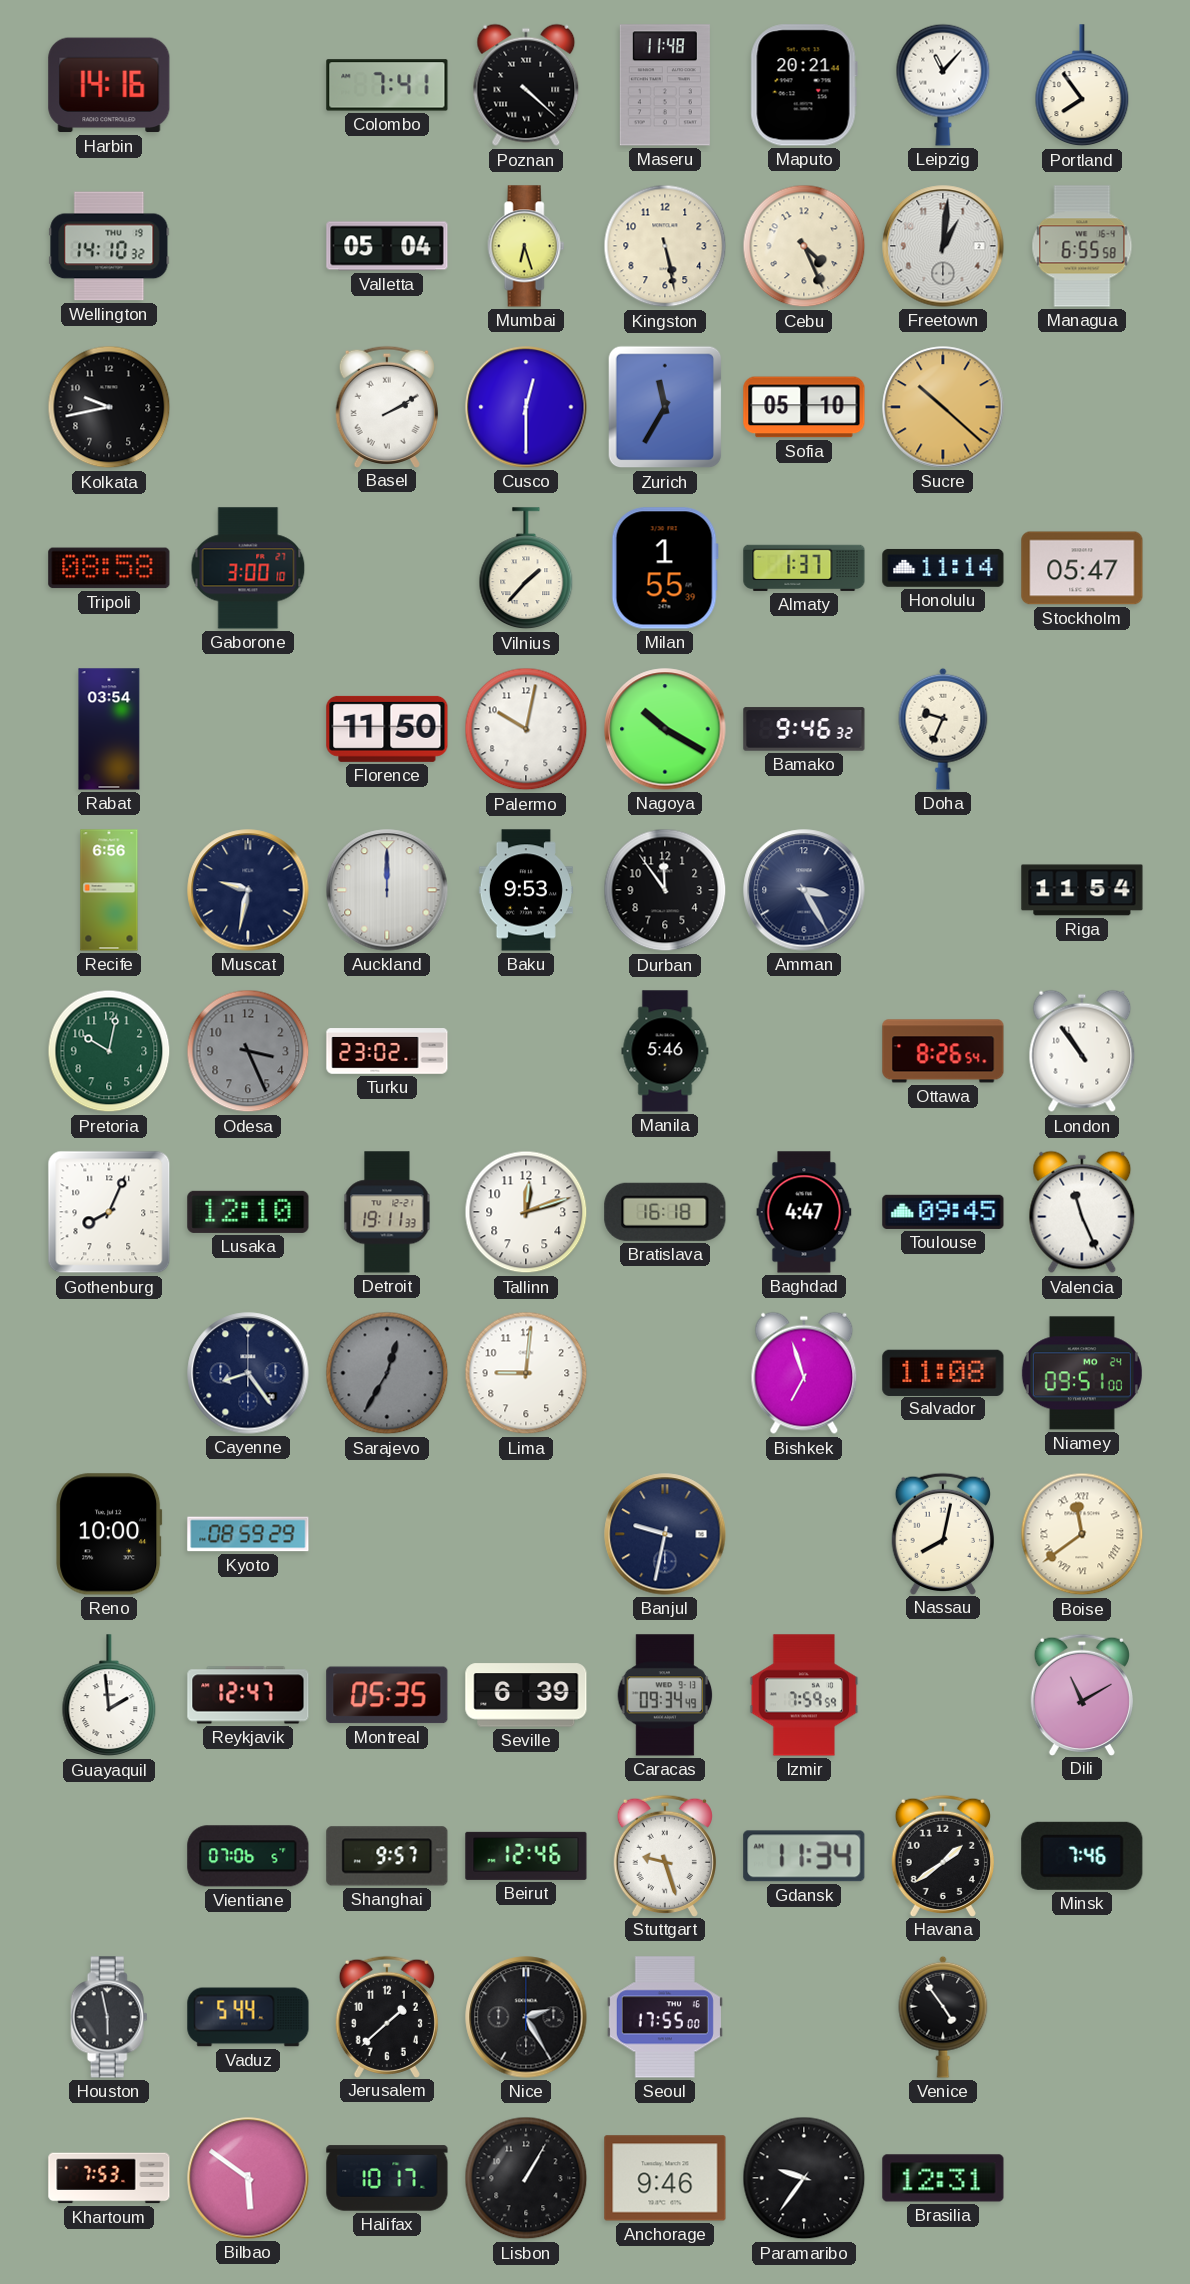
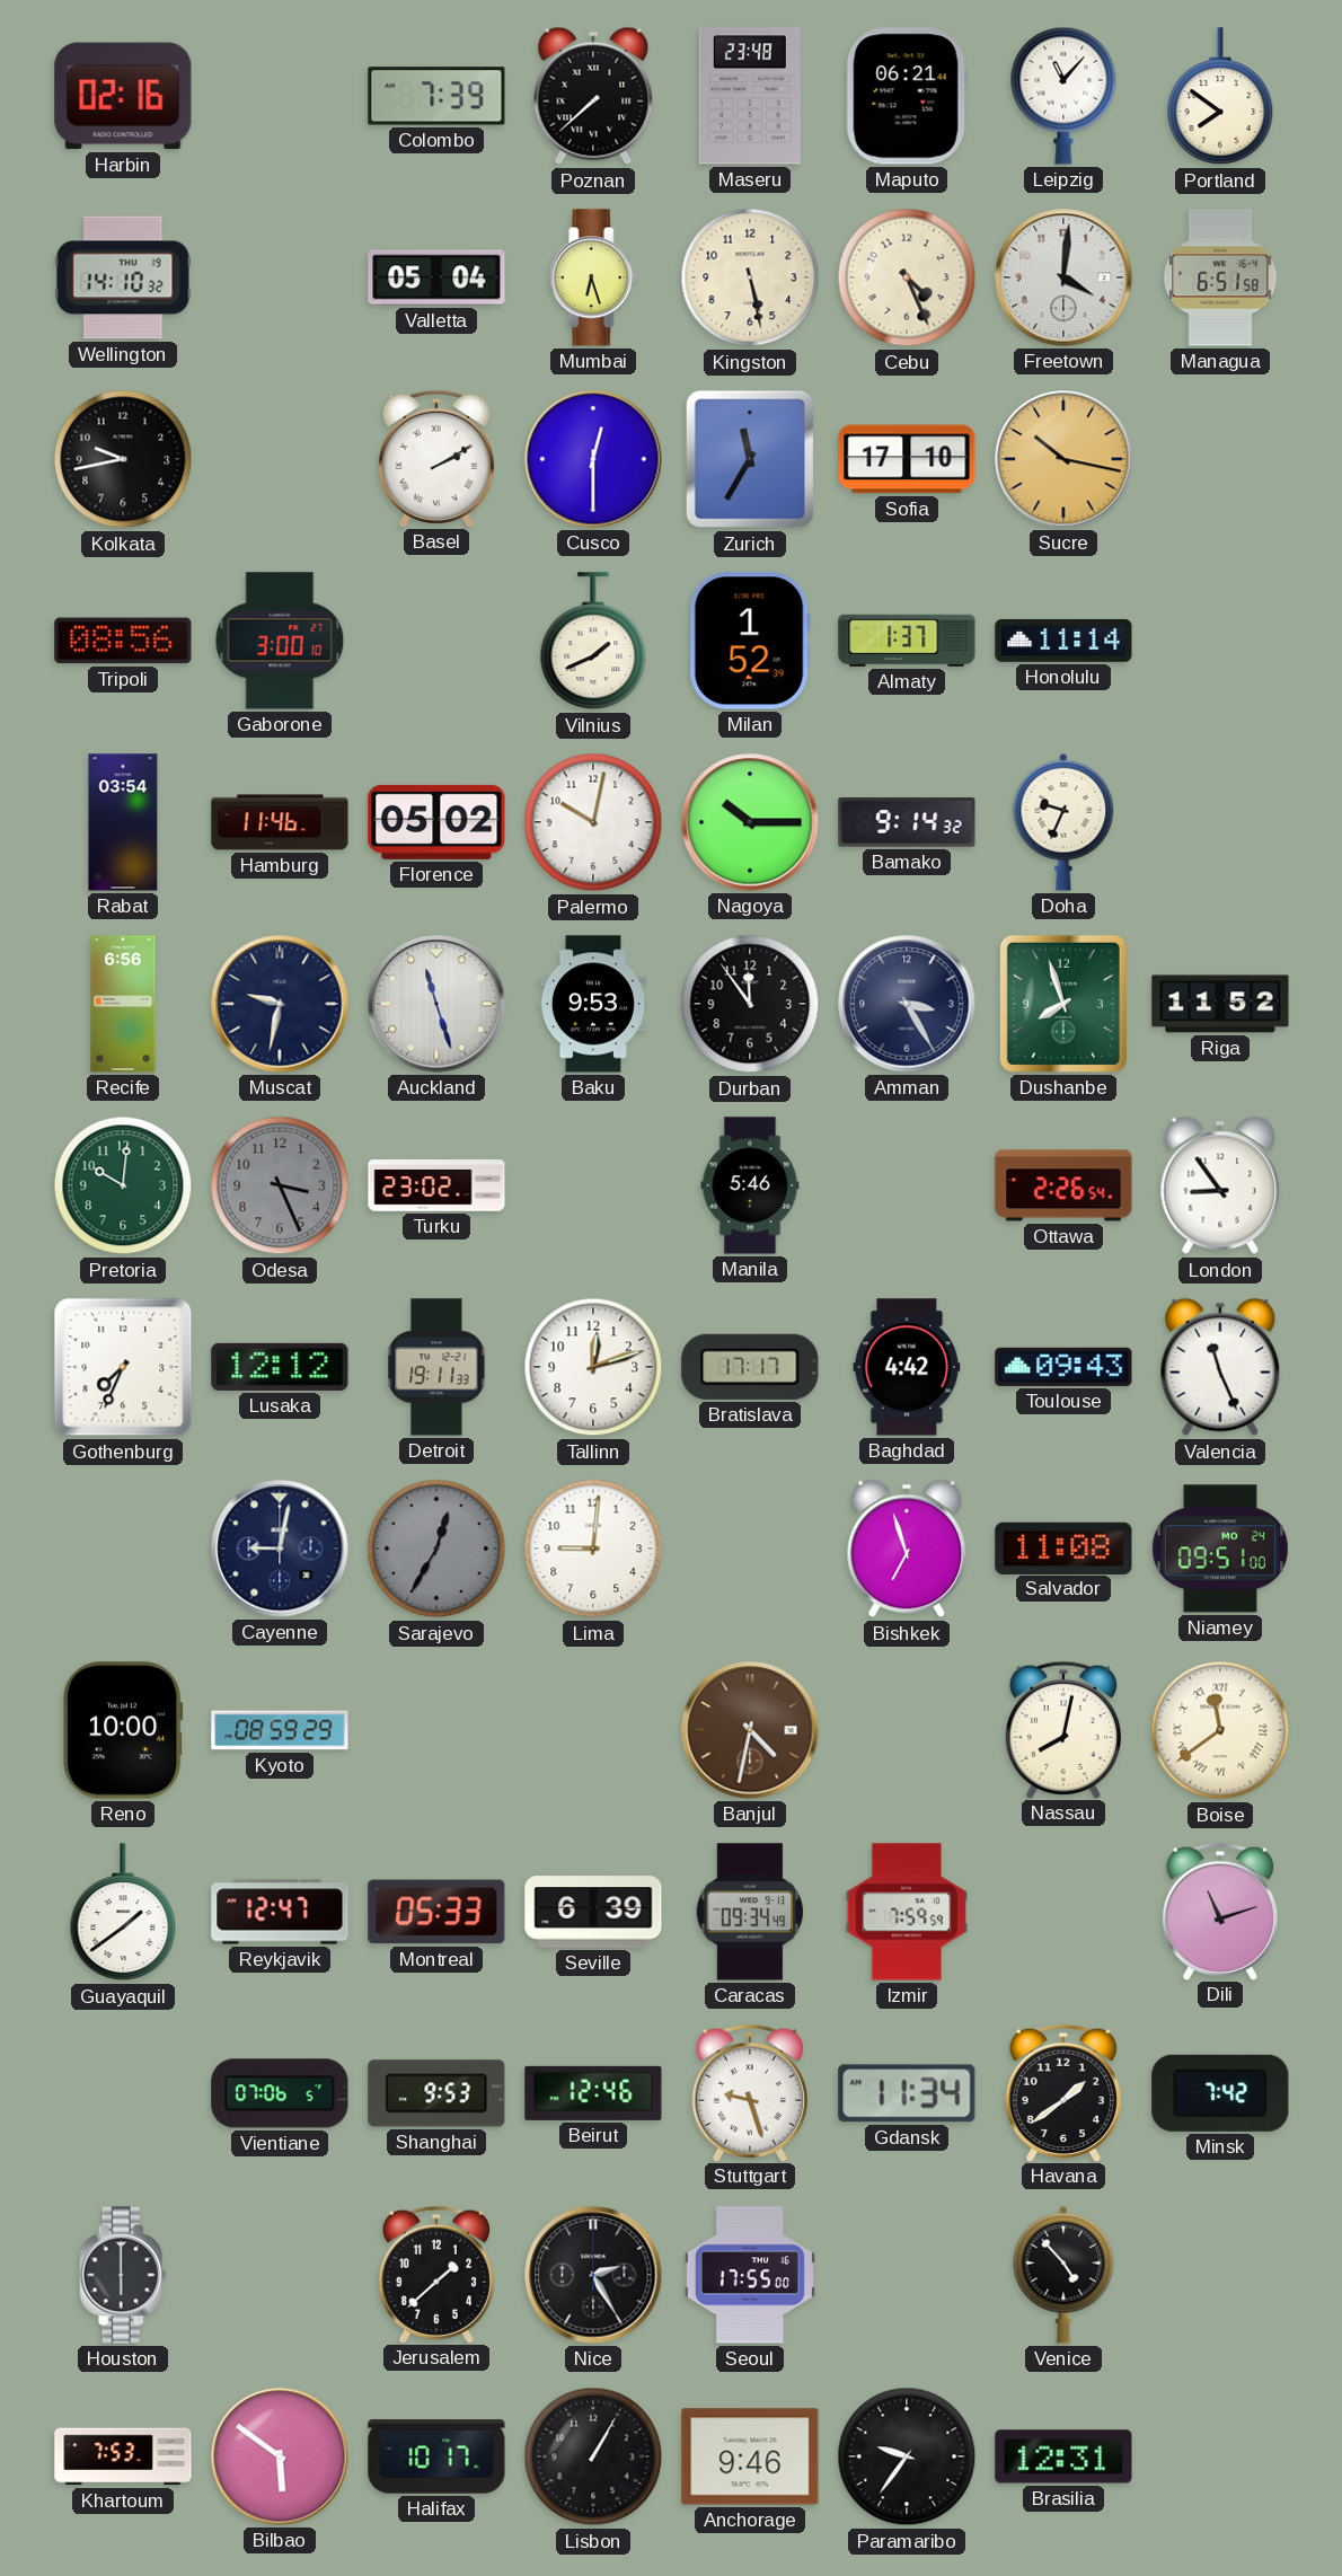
Harbin: 14:16 -> 02:16
Colombo: 7:41 -> 7:39
Poznan: 4:22 -> 7:38
Maseru: 11:48 -> 23:48
Maputo: 20:21 -> 06:21
Portland: 7:54 -> 7:51
Freetown: 1:01 -> 4:01
Managua: 6:55 -> 6:51
Sofia: 05:10 -> 17:10
Sucre: 10:22 -> 10:17
Tripoli: 08:58 -> 08:56
Vilnius: 1:37 -> 1:41
Milan: 1:55 -> 1:52
Stockholm: 05:47 -> none
Hamburg: none -> 11:46
Florence: 11:50 -> 05:02
Nagoya: 10:20 -> 10:15
Bamako: 9:46 -> 9:14
Auckland: 12:00 -> 11:27
Dushanbe: none -> 7:57
Riga: 11:54 -> 11:52
Pretoria: 10:02 -> 10:01
Ottawa: 8:26 -> 2:26
London: 10:54 -> 8:54
Gothenburg: 8:04 -> 7:34
Lusaka: 12:10 -> 12:12
Bratislava: 16:18 -> 17:17
Baghdad: 4:47 -> 4:42
Toulouse: 09:45 -> 09:43
Cayenne: 8:24 -> 9:02
Banjul: 9:32 -> 4:32
Banjul dial: navy -> brown
Guayaquil: 1:59 -> 1:39
Montreal: 05:35 -> 05:33
Dili: 11:10 -> 11:12
Shanghai: 9:57 -> 9:53
Minsk: 7:46 -> 7:42
Houston: 5:58 -> 6:00
Vaduz: 5:44 -> none
Venice: 4:54 -> 4:53
